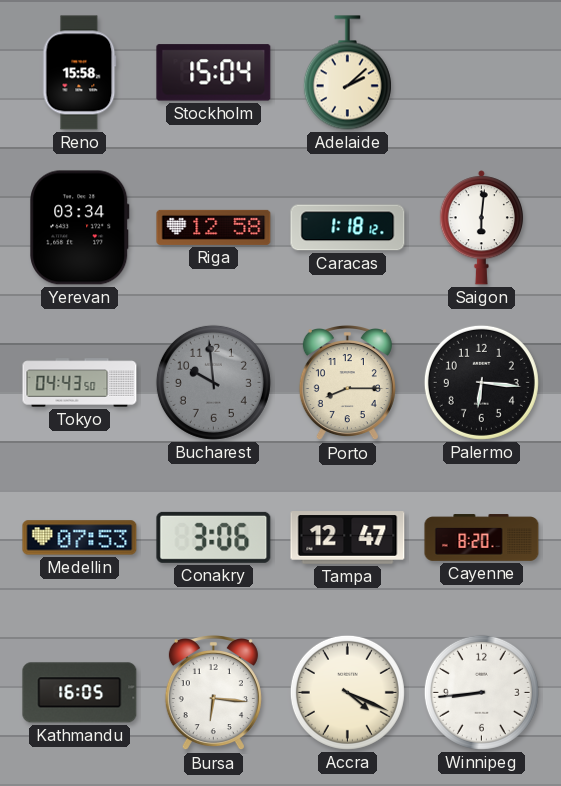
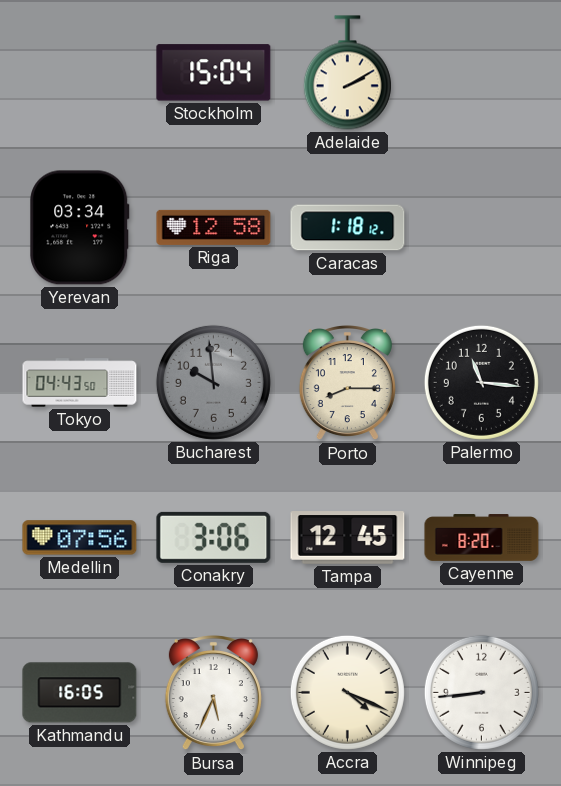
Reno: 15:58 -> none
Adelaide: 2:08 -> 2:10
Saigon: 6:01 -> none
Palermo: 6:16 -> 11:16
Medellin: 07:53 -> 07:56
Tampa: 12:47 -> 12:45
Bursa: 6:16 -> 5:34
